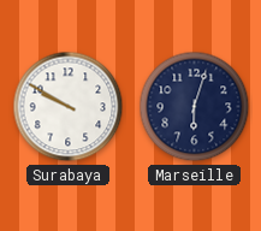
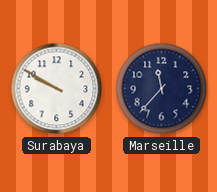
Marseille: 6:03 -> 11:37
